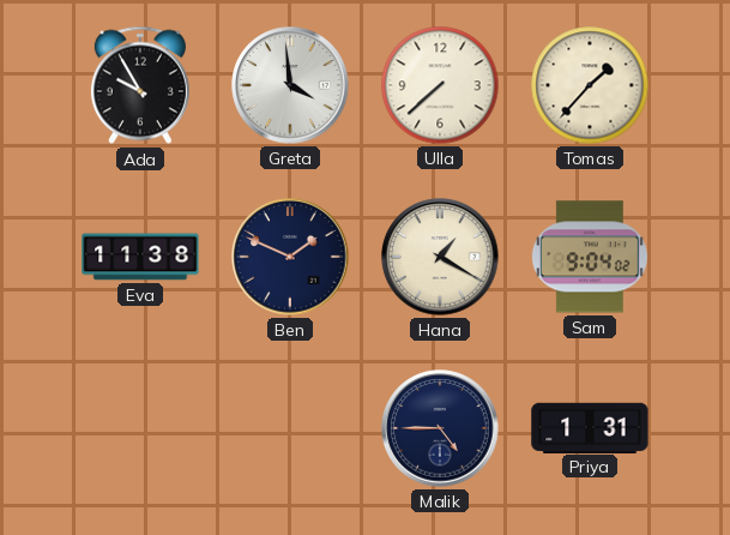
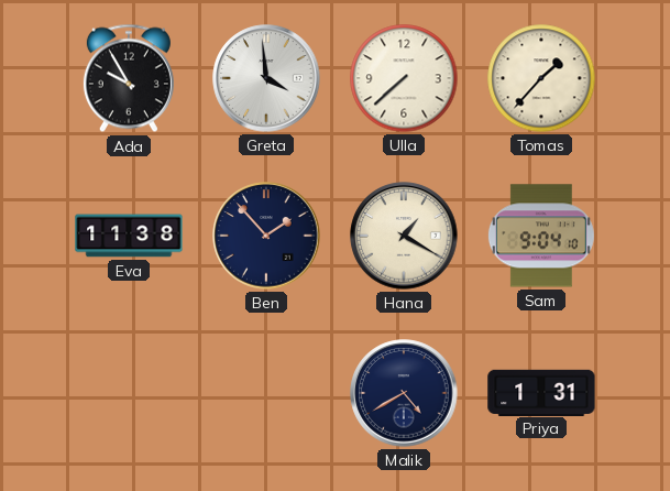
Ben: 1:49 -> 1:53
Sam: 9:04:02 -> 9:04:10
Malik: 4:45 -> 4:40
